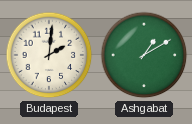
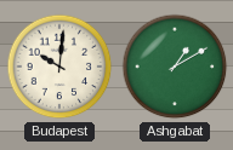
Budapest: 2:01 -> 10:01
